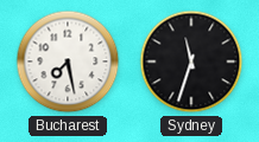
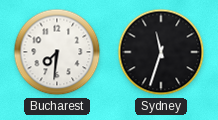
Bucharest: 7:28 -> 7:31
